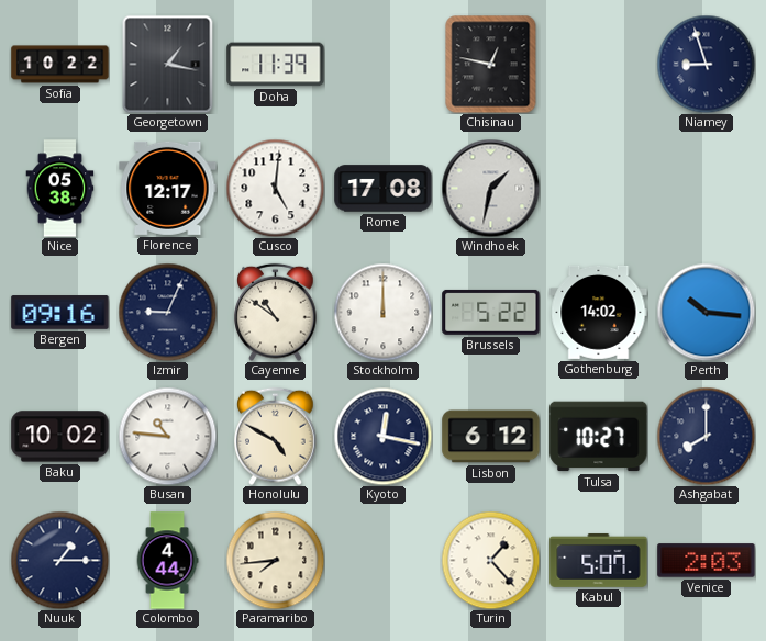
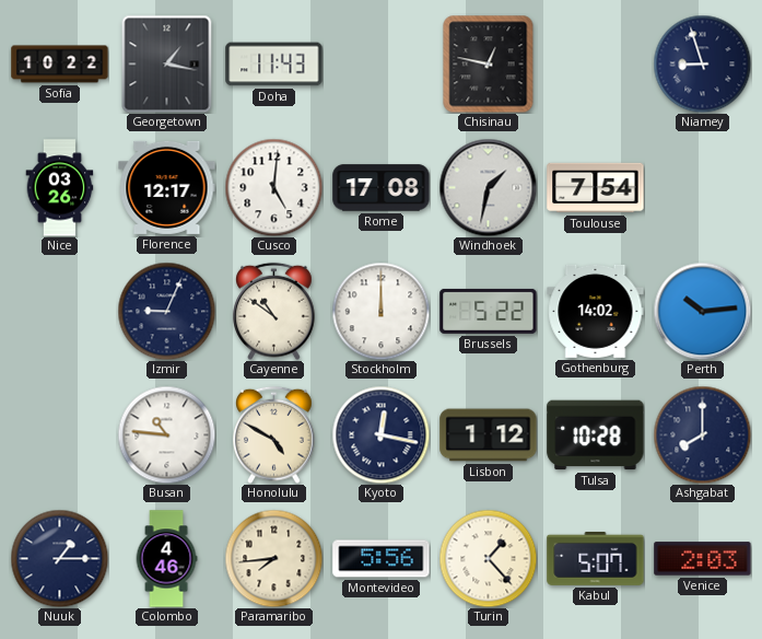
Doha: 11:39 -> 11:43
Nice: 05:38 -> 03:26
Toulouse: none -> 7:54
Bergen: 09:16 -> none
Perth: 10:16 -> 10:14
Baku: 10:02 -> none
Lisbon: 6:12 -> 1:12
Tulsa: 10:27 -> 10:28
Colombo: 4:44 -> 4:46
Montevideo: none -> 5:56
